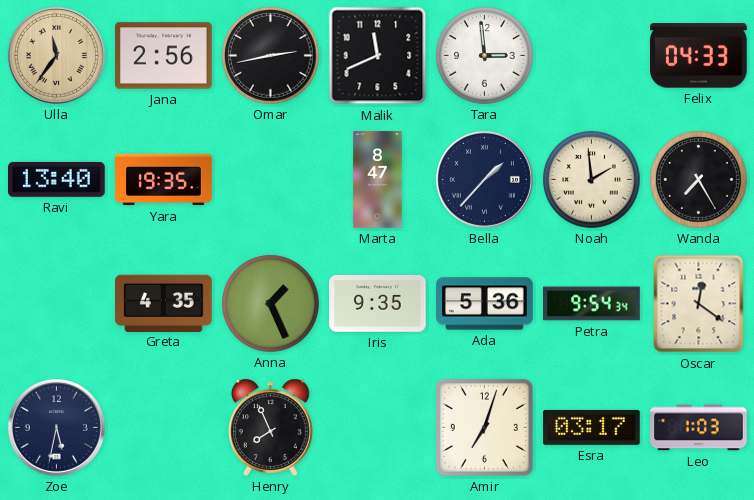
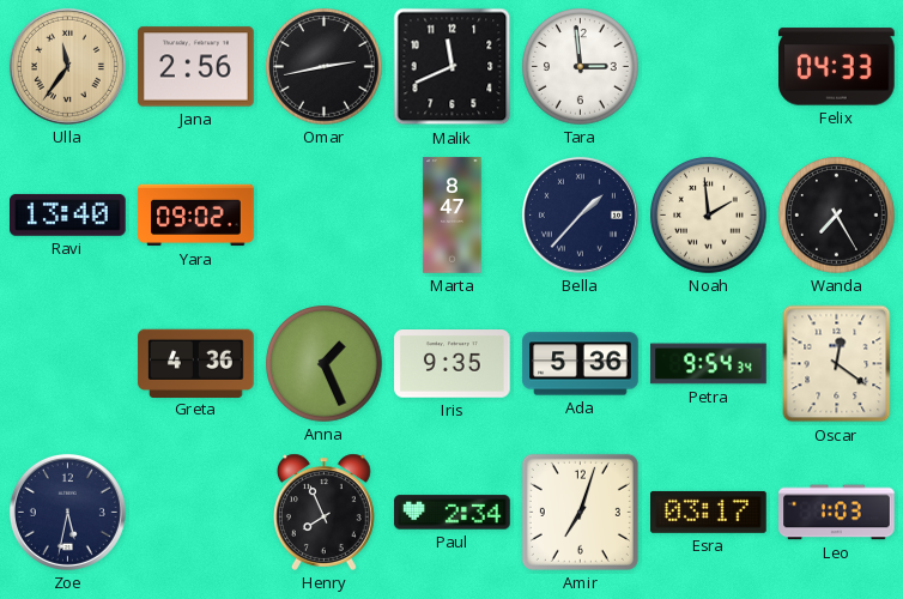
Yara: 19:35 -> 09:02
Greta: 4:35 -> 4:36
Paul: none -> 2:34
